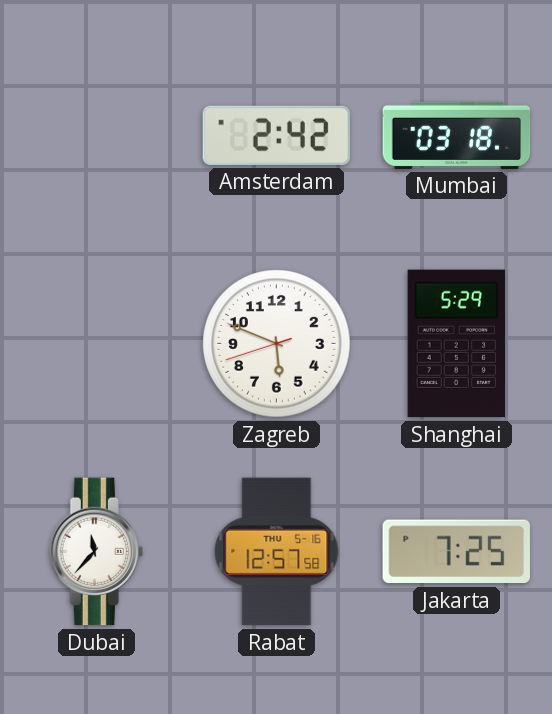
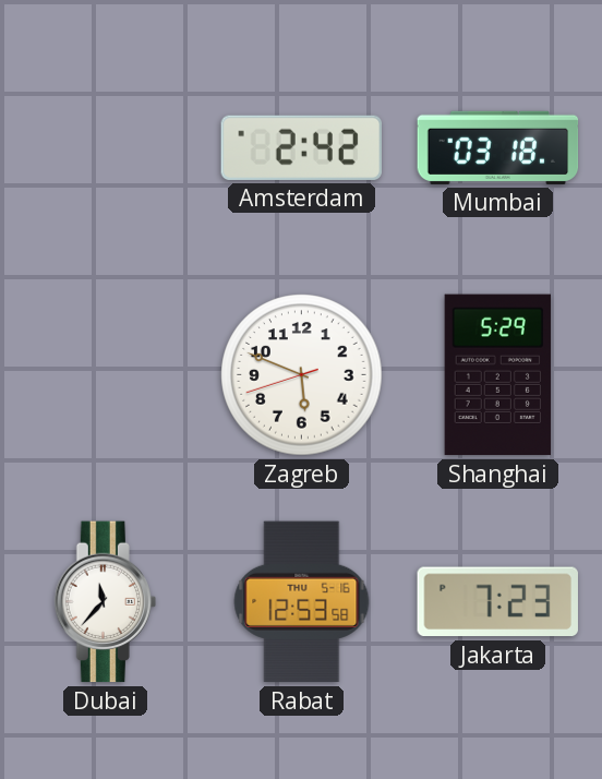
Rabat: 12:57 -> 12:53
Jakarta: 7:25 -> 7:23
